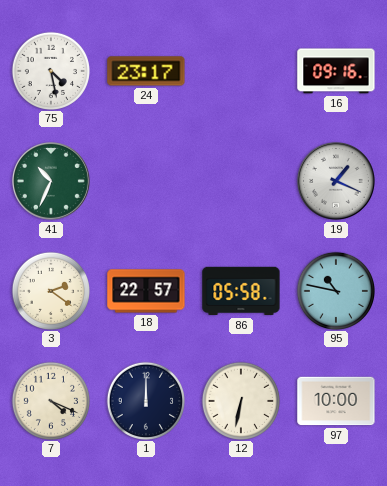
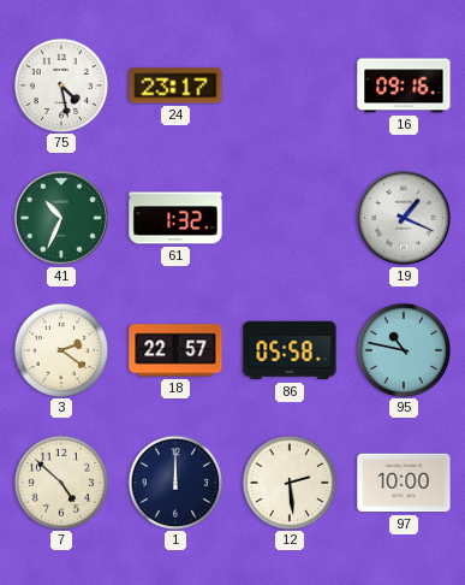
61: none -> 1:32
7: 4:19 -> 4:52
12: 6:32 -> 2:29
